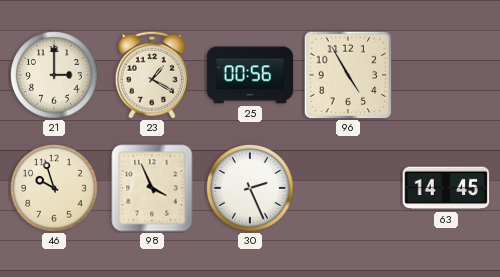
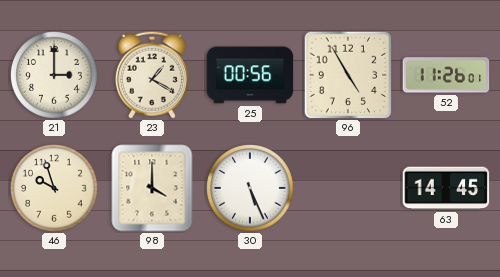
52: none -> 11:26
98: 3:56 -> 4:00
30: 2:26 -> 5:26
